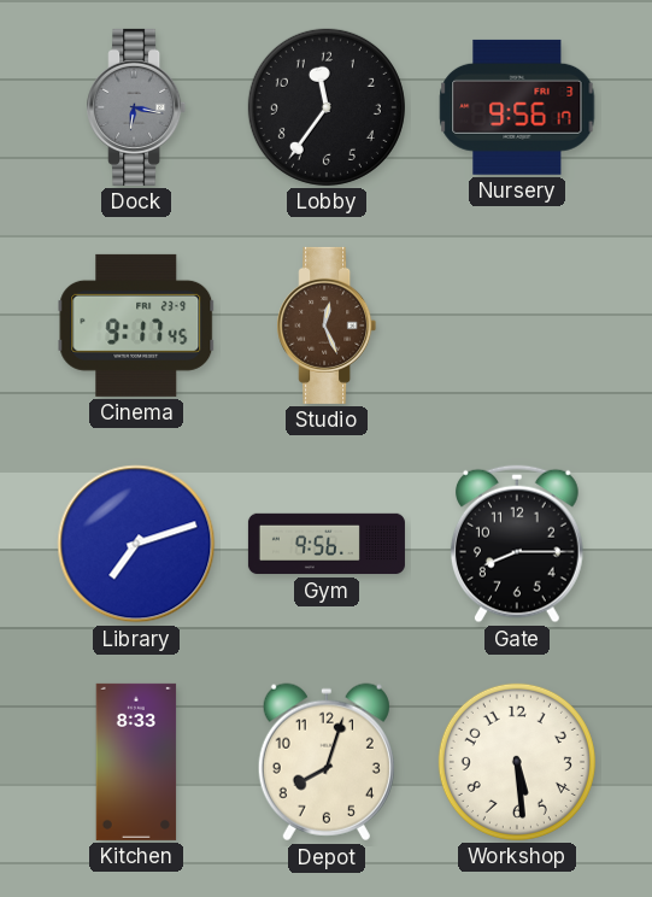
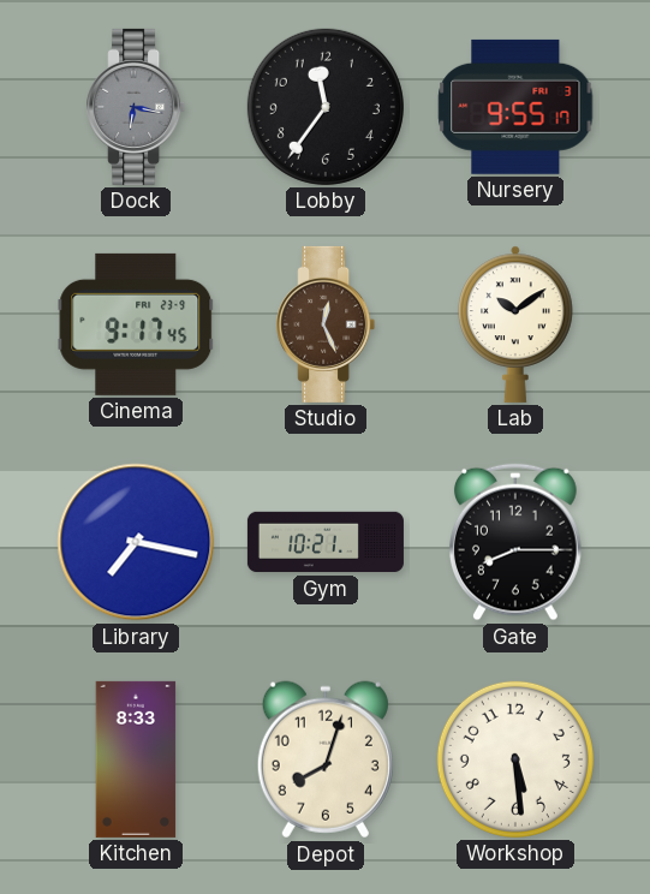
Nursery: 9:56 -> 9:55
Lab: none -> 10:09
Library: 7:12 -> 7:17
Gym: 9:56 -> 10:21
